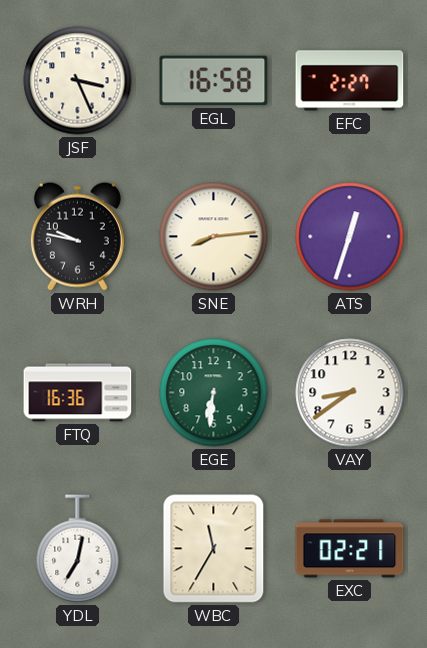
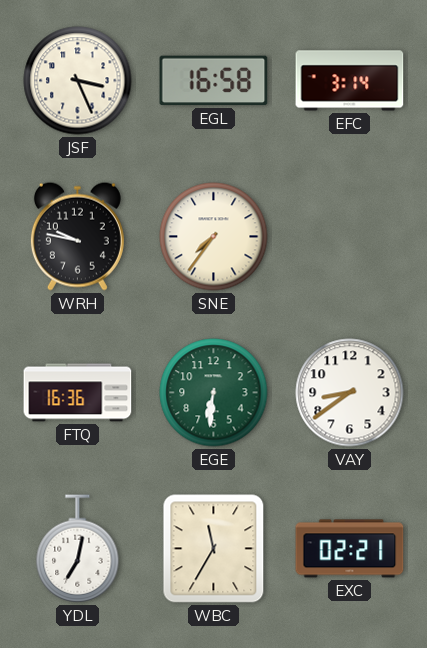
EFC: 2:27 -> 3:14
SNE: 8:14 -> 7:36
ATS: 12:33 -> none
